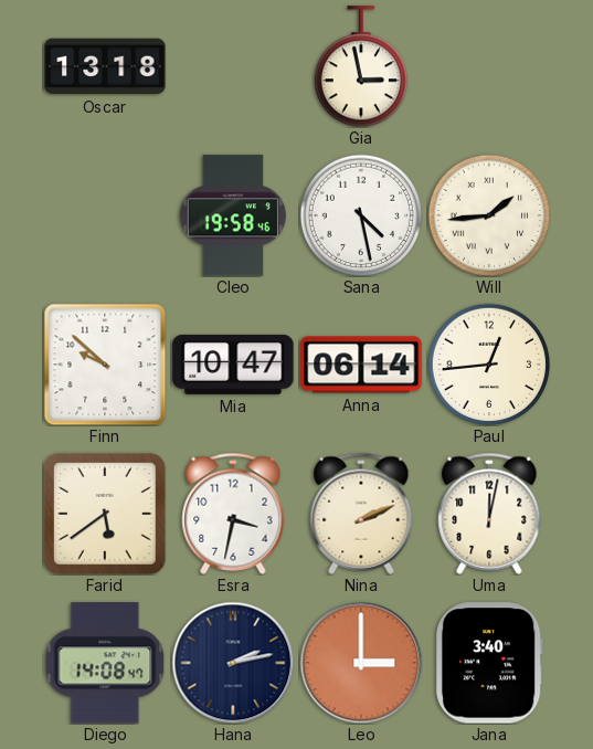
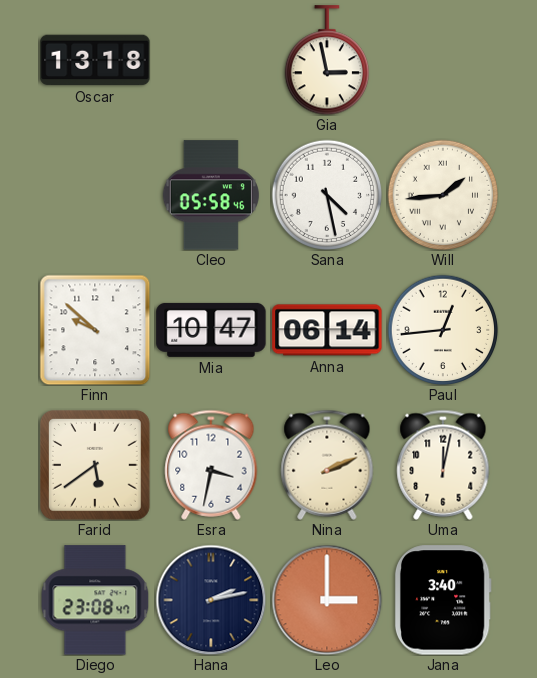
Cleo: 19:58 -> 05:58
Diego: 14:08 -> 23:08
